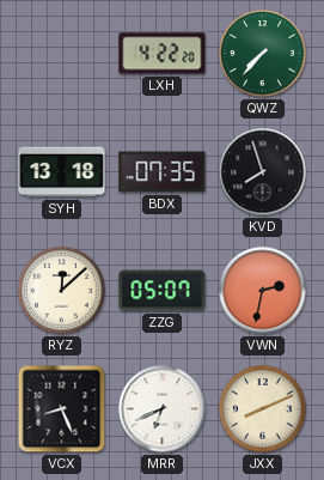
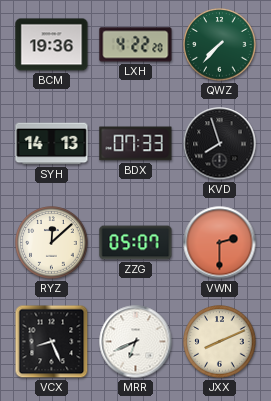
BCM: none -> 19:36
SYH: 13:18 -> 14:13
BDX: 07:35 -> 07:33
VWN: 2:32 -> 2:30
